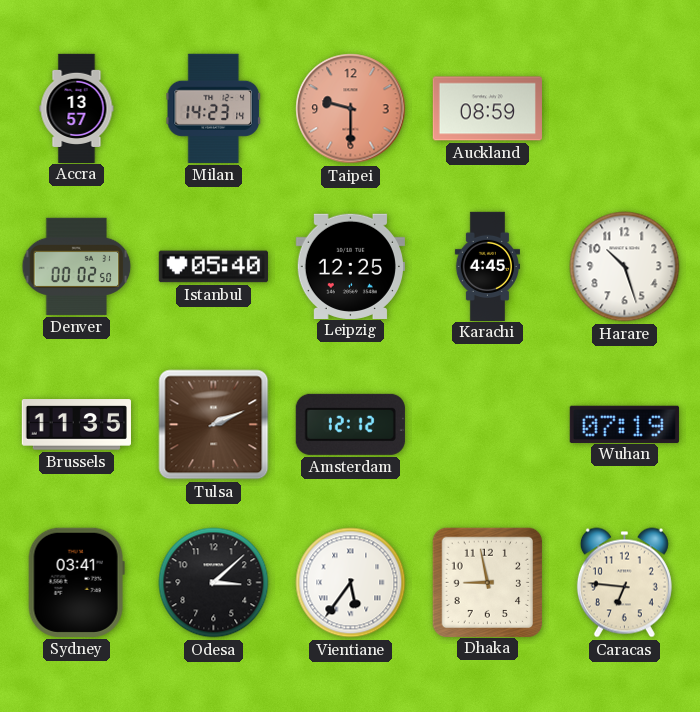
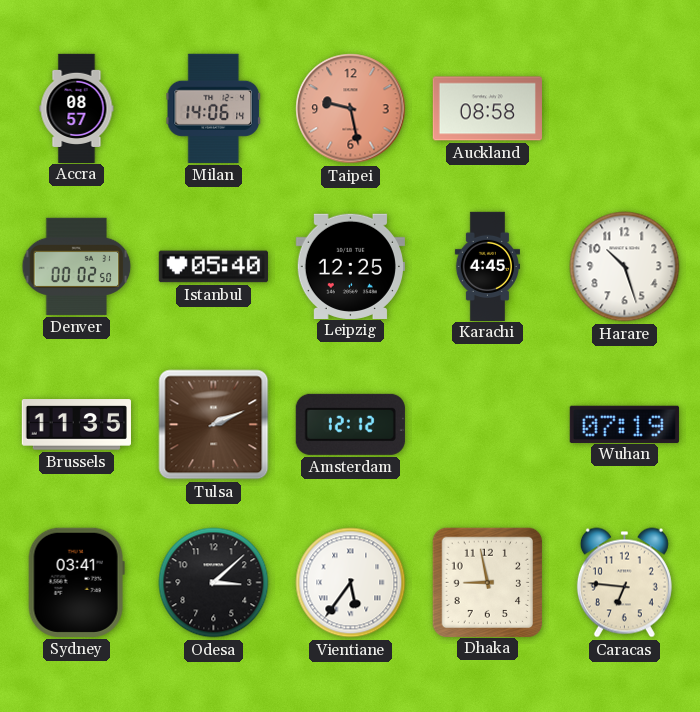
Accra: 13:57 -> 08:57
Milan: 14:23 -> 14:06
Taipei: 9:30 -> 9:28
Auckland: 08:59 -> 08:58
